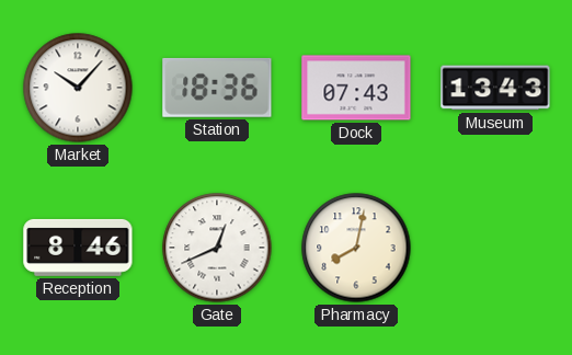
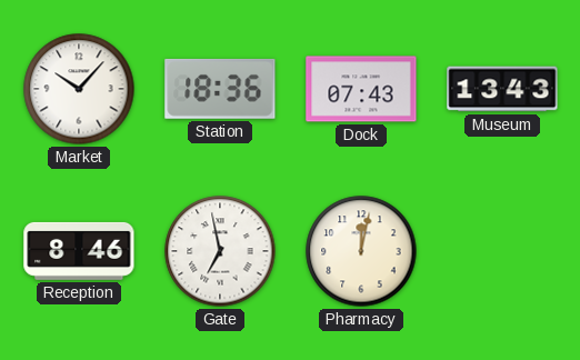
Gate: 12:41 -> 6:58
Pharmacy: 8:02 -> 12:02
